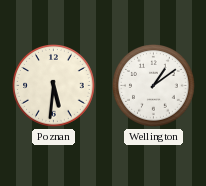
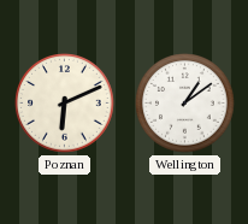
Poznan: 5:31 -> 6:11
